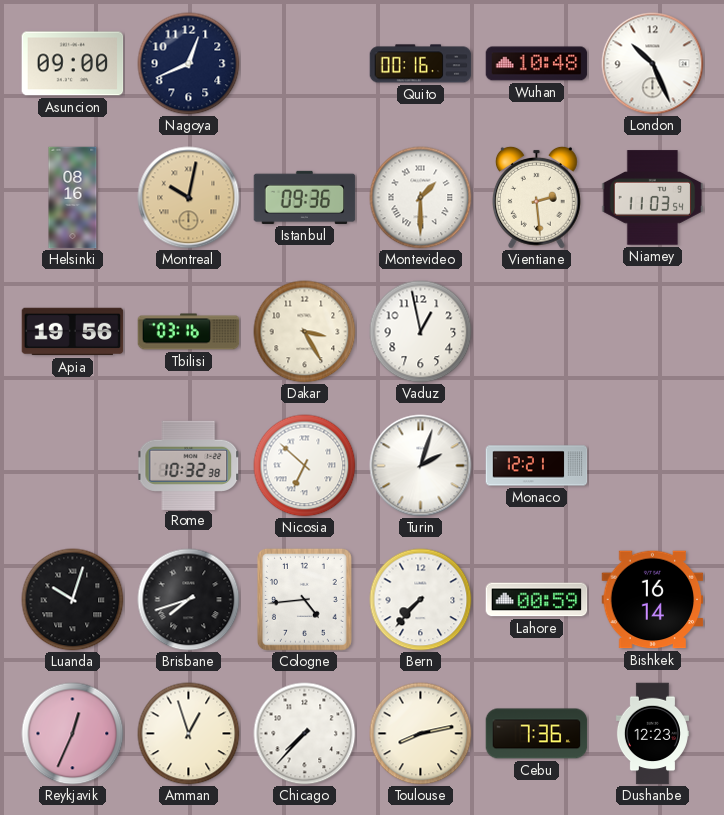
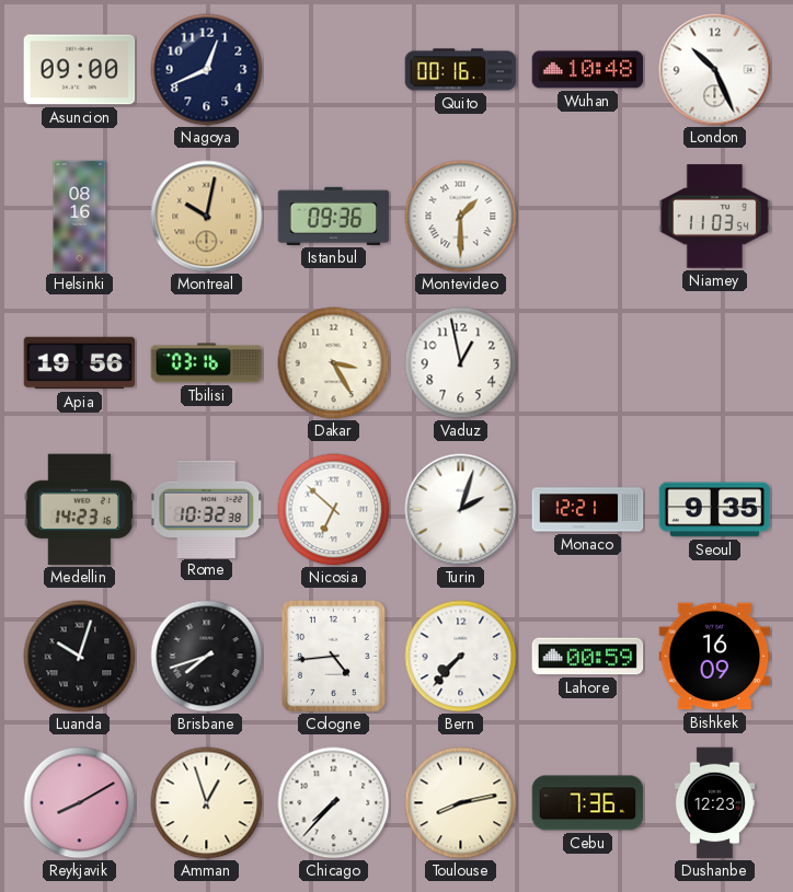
Vientiane: 2:29 -> none
Medellin: none -> 14:23
Seoul: none -> 9:35
Bishkek: 16:14 -> 16:09
Reykjavik: 12:34 -> 8:10
